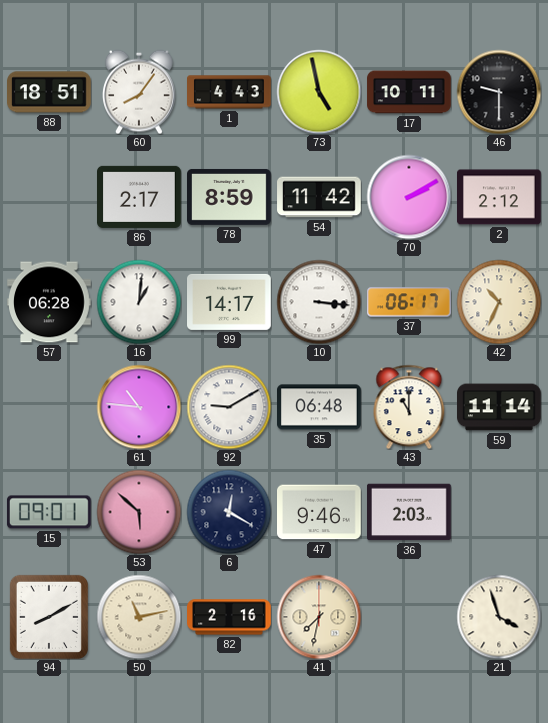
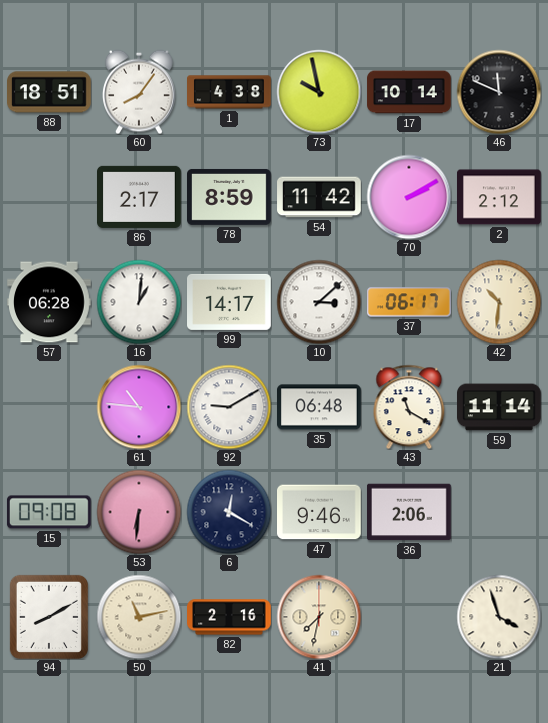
1: 4:43 -> 4:38
73: 4:58 -> 9:58
17: 10:11 -> 10:14
46: 9:30 -> 11:49
10: 3:16 -> 3:08
42: 10:34 -> 10:31
43: 11:00 -> 11:20
15: 09:01 -> 09:08
53: 5:52 -> 6:31
36: 2:03 -> 2:06
